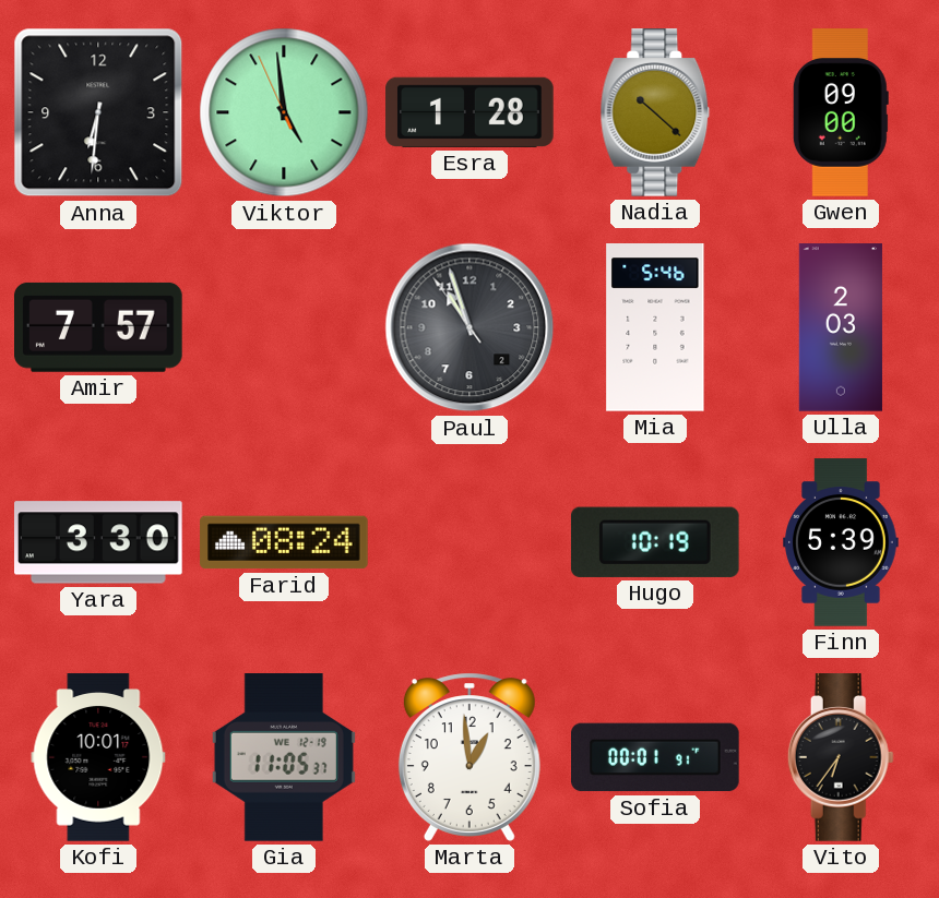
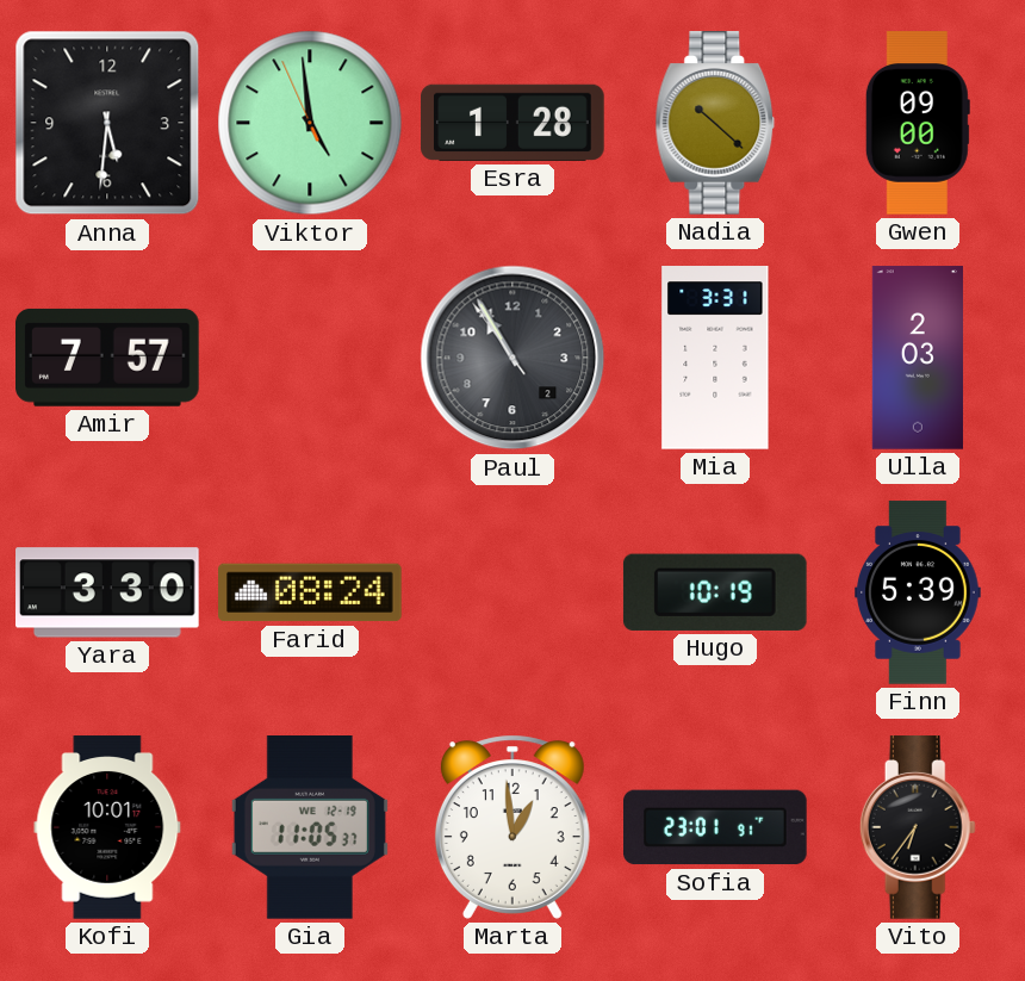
Anna: 6:31 -> 5:31
Paul: 10:56 -> 10:54
Mia: 5:46 -> 3:31
Sofia: 00:01 -> 23:01
